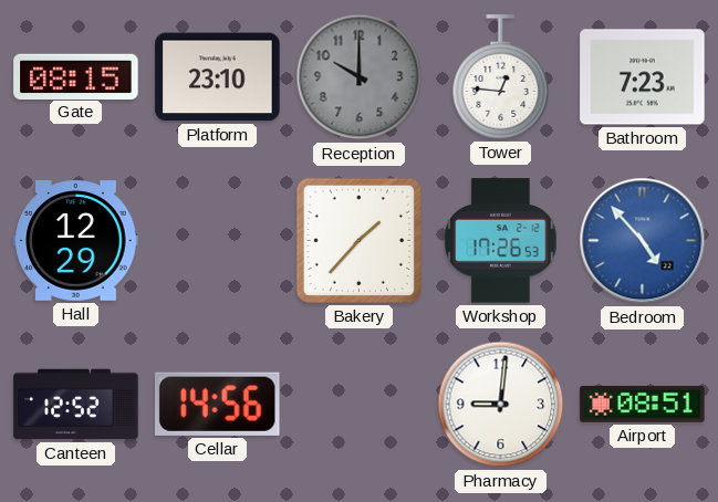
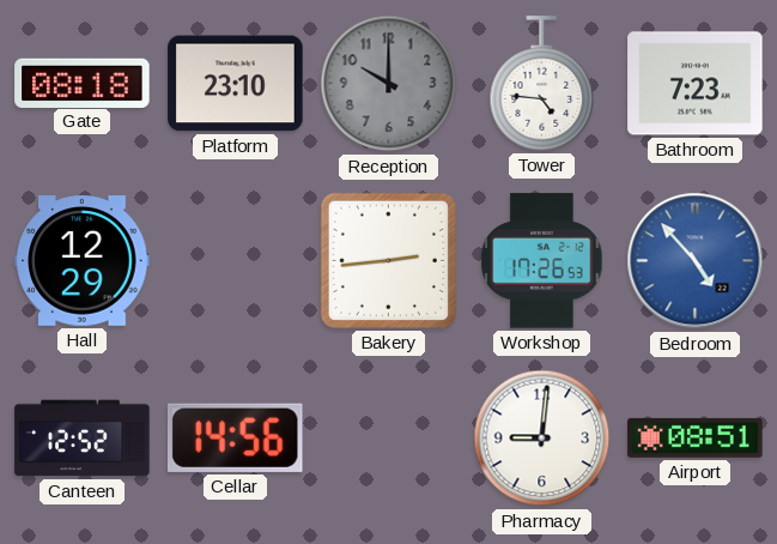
Gate: 08:15 -> 08:18
Tower: 12:46 -> 4:46
Bakery: 1:37 -> 2:44
